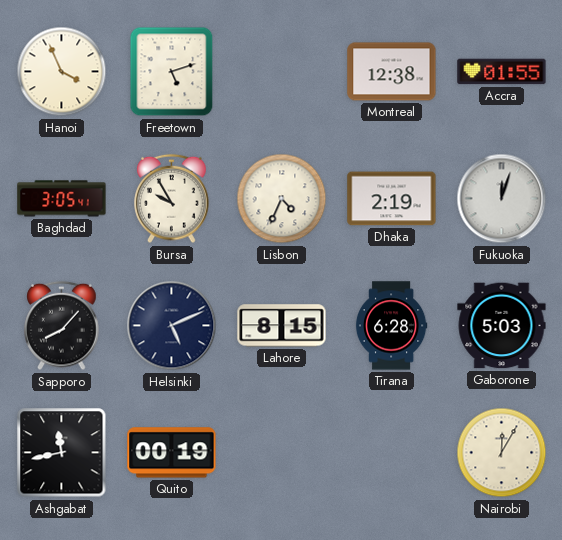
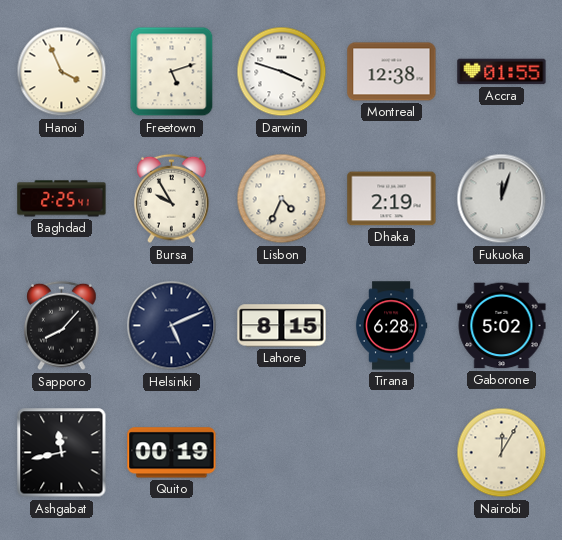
Darwin: none -> 3:48
Baghdad: 3:05 -> 2:25
Gaborone: 5:03 -> 5:02
